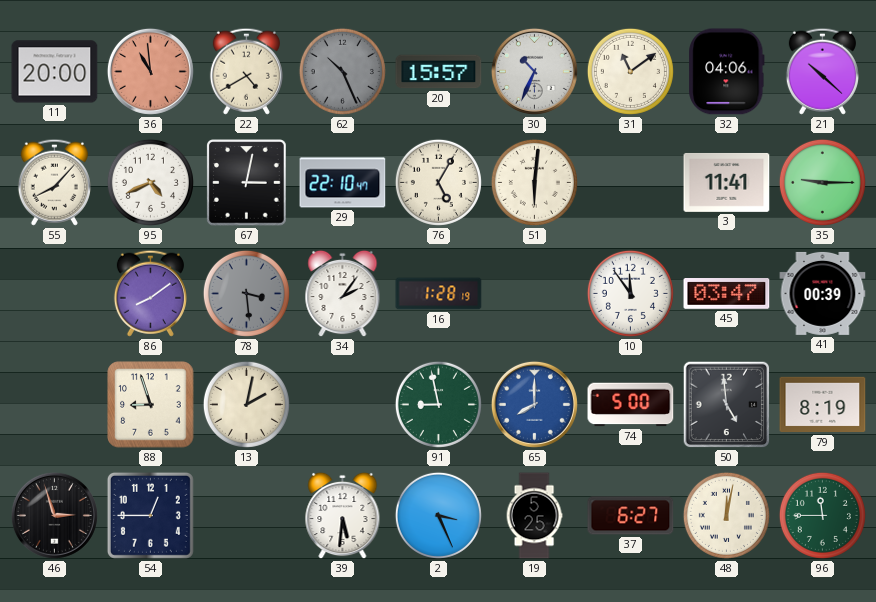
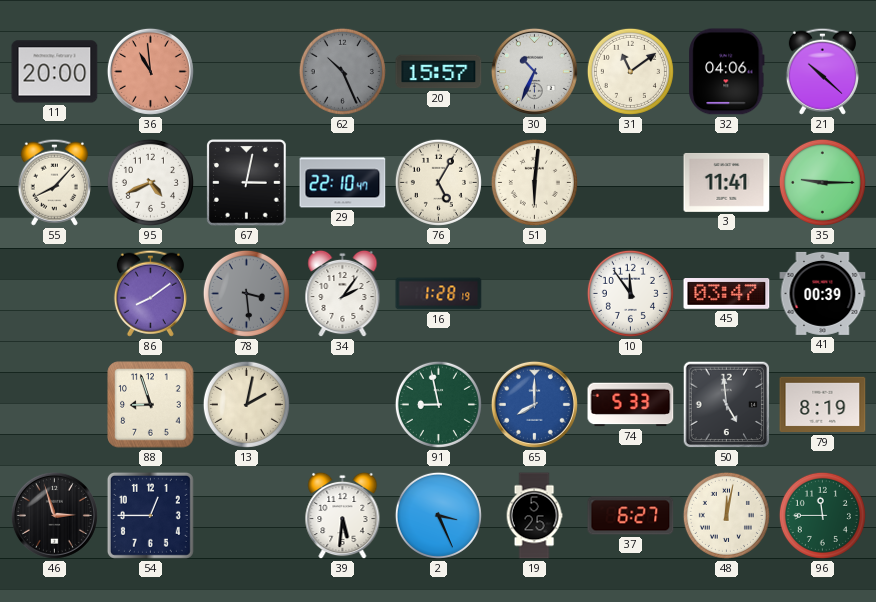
22: 4:40 -> none
74: 5:00 -> 5:33
